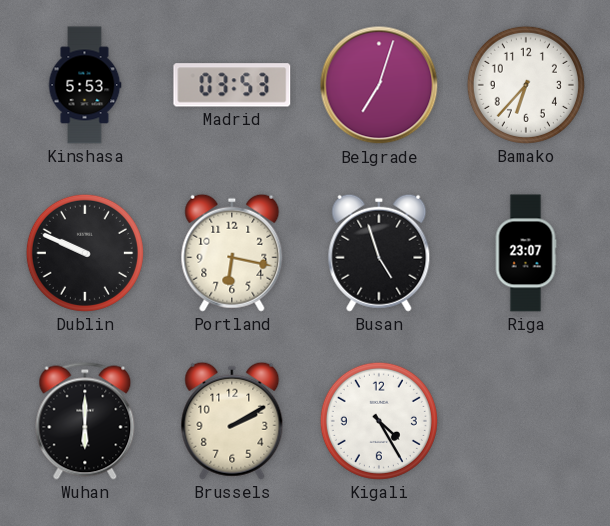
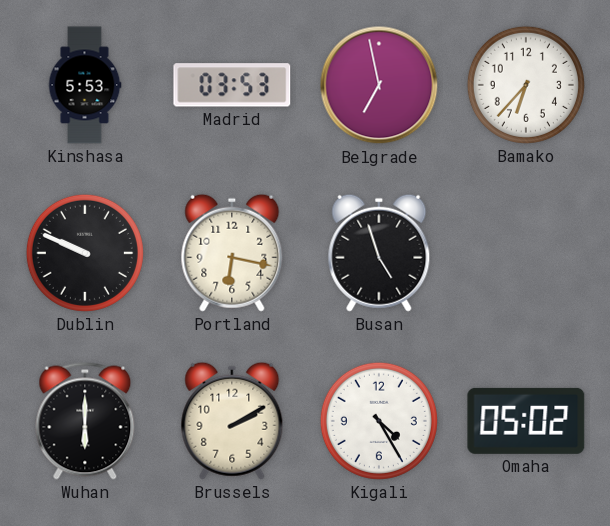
Belgrade: 7:03 -> 6:58
Riga: 23:07 -> none
Omaha: none -> 05:02
